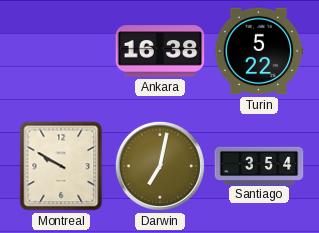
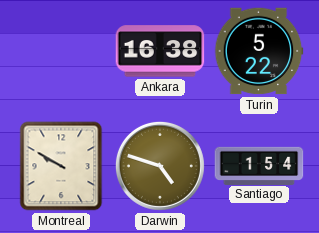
Darwin: 7:02 -> 4:48
Santiago: 3:54 -> 1:54
